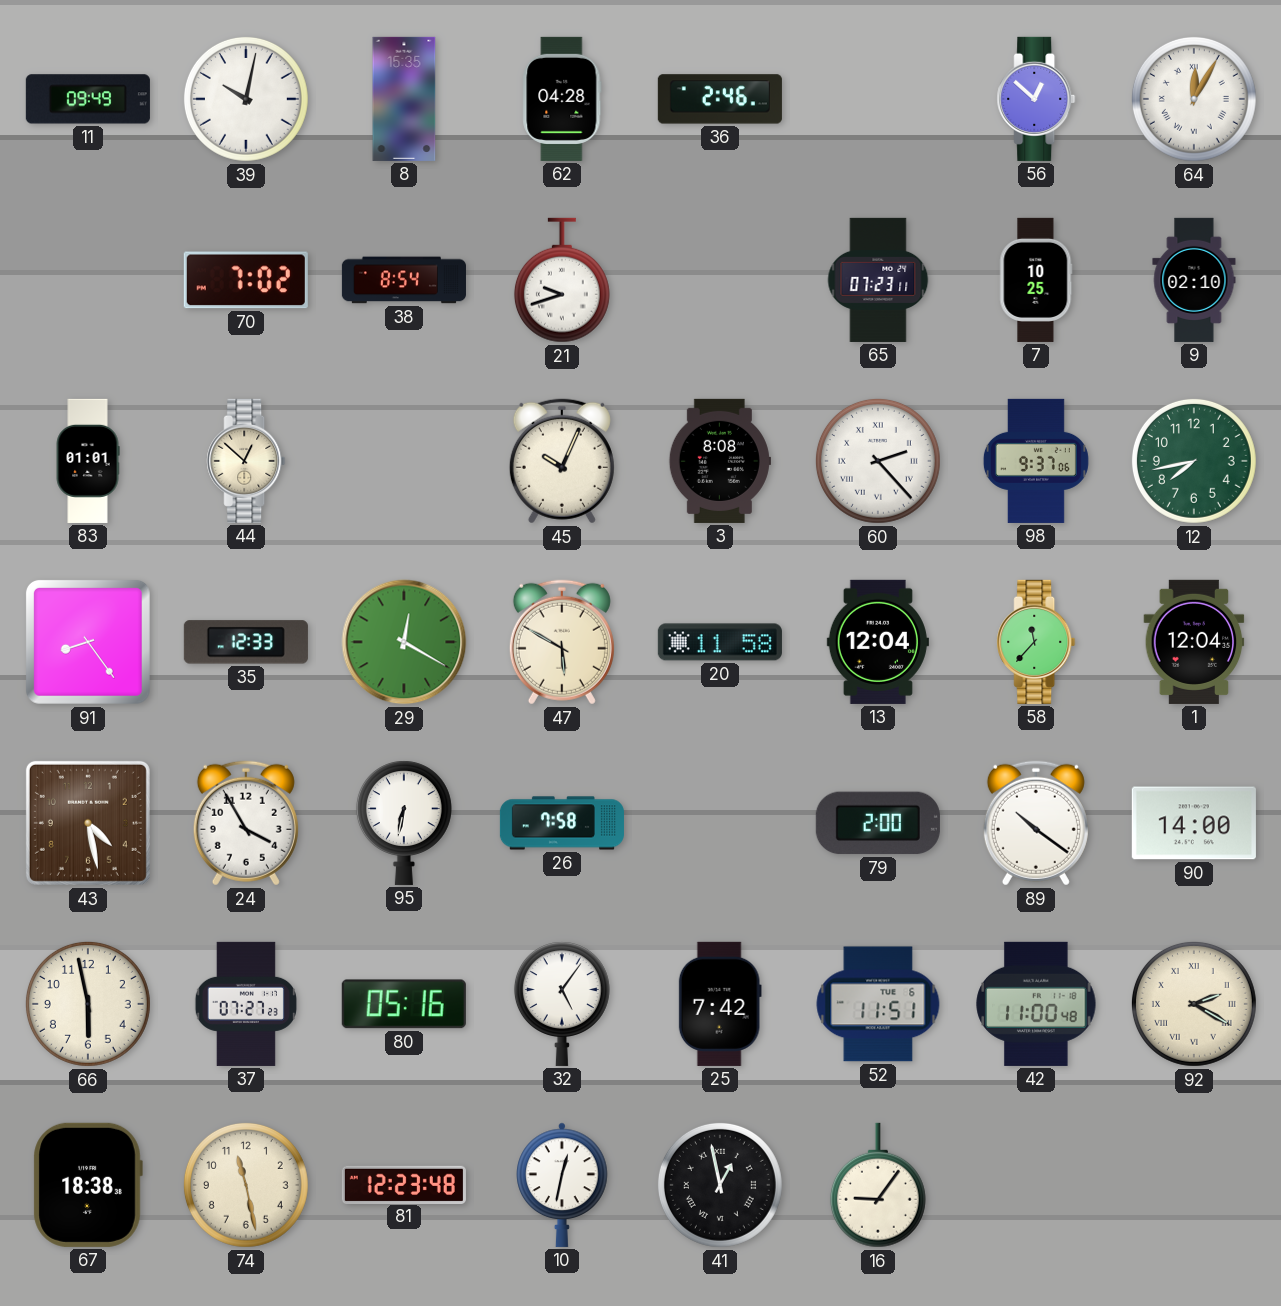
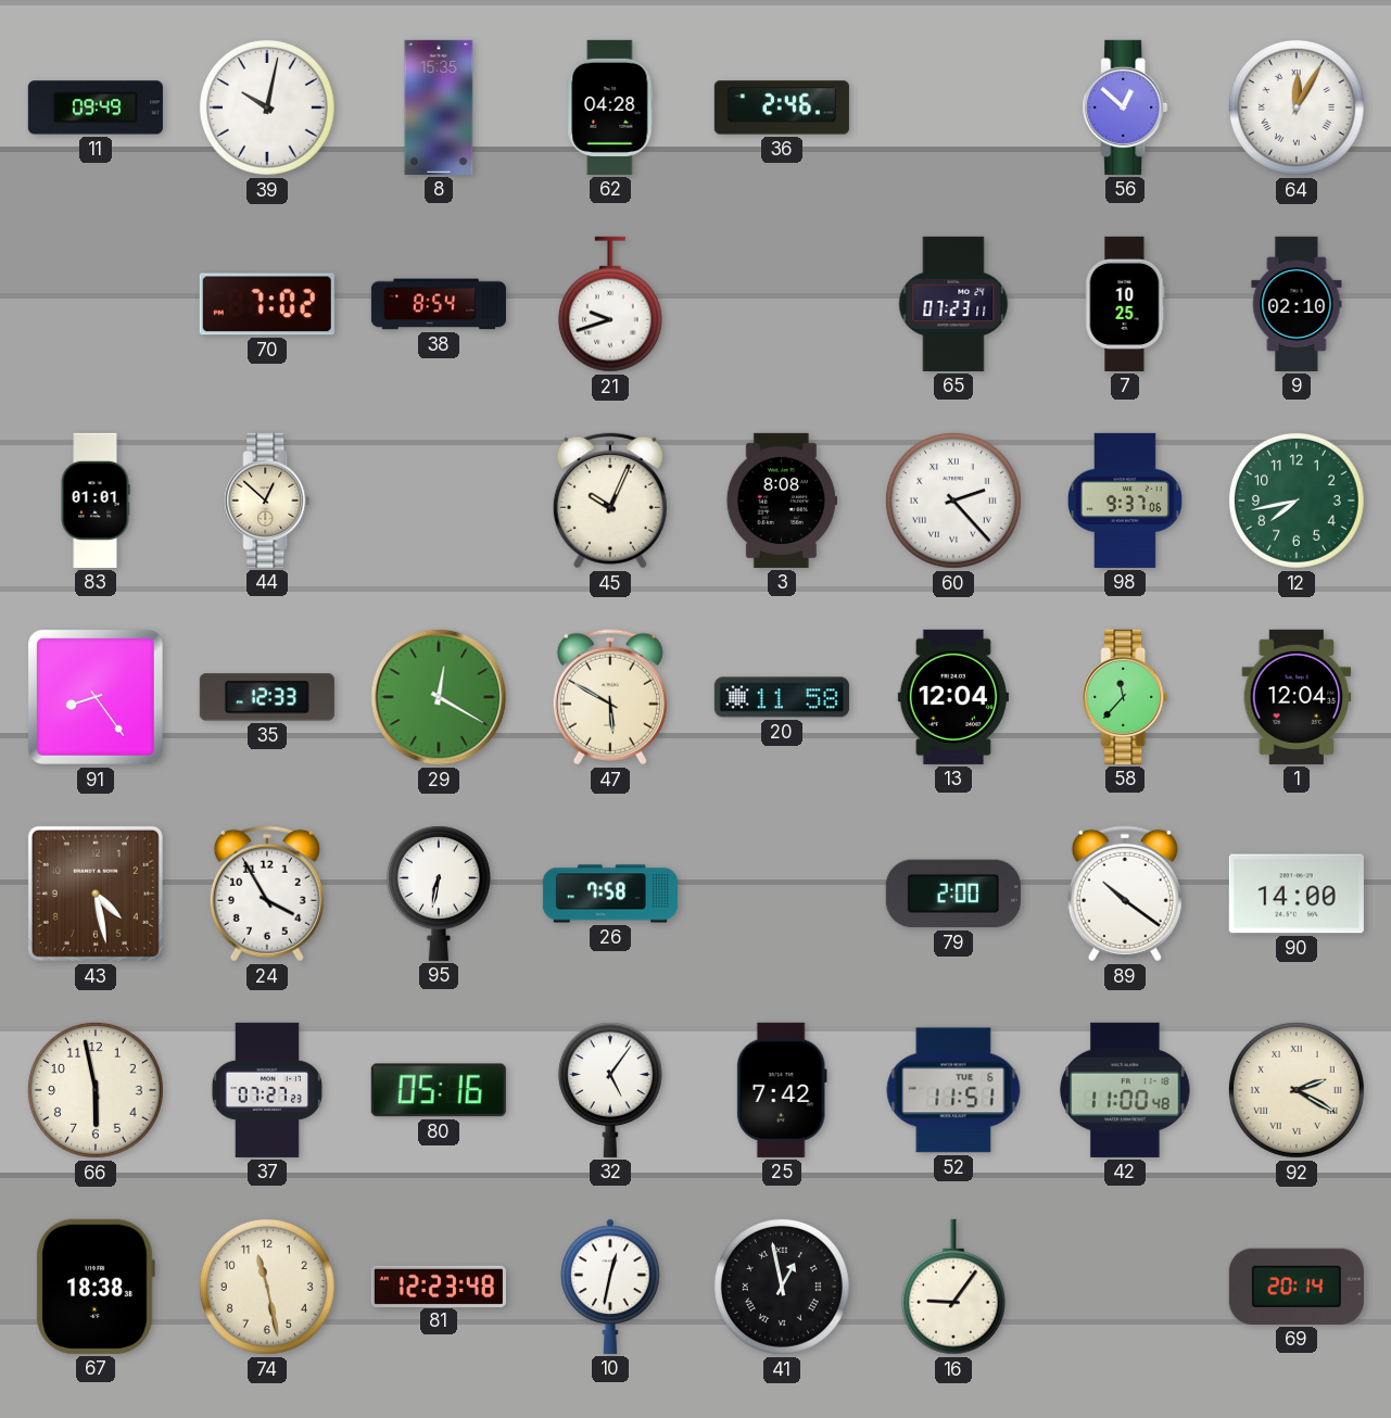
69: none -> 20:14
